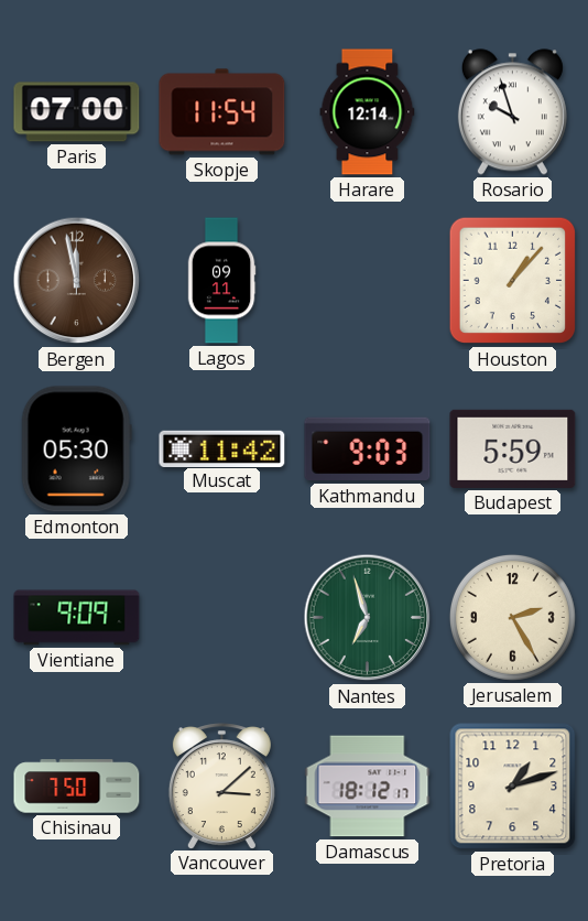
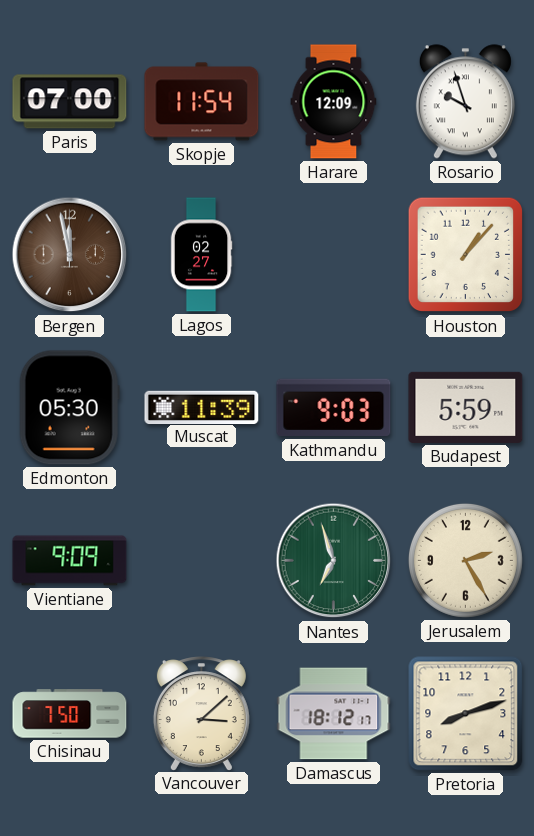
Harare: 12:14 -> 12:09
Lagos: 09:11 -> 02:27
Muscat: 11:42 -> 11:39
Pretoria: 1:12 -> 8:12
